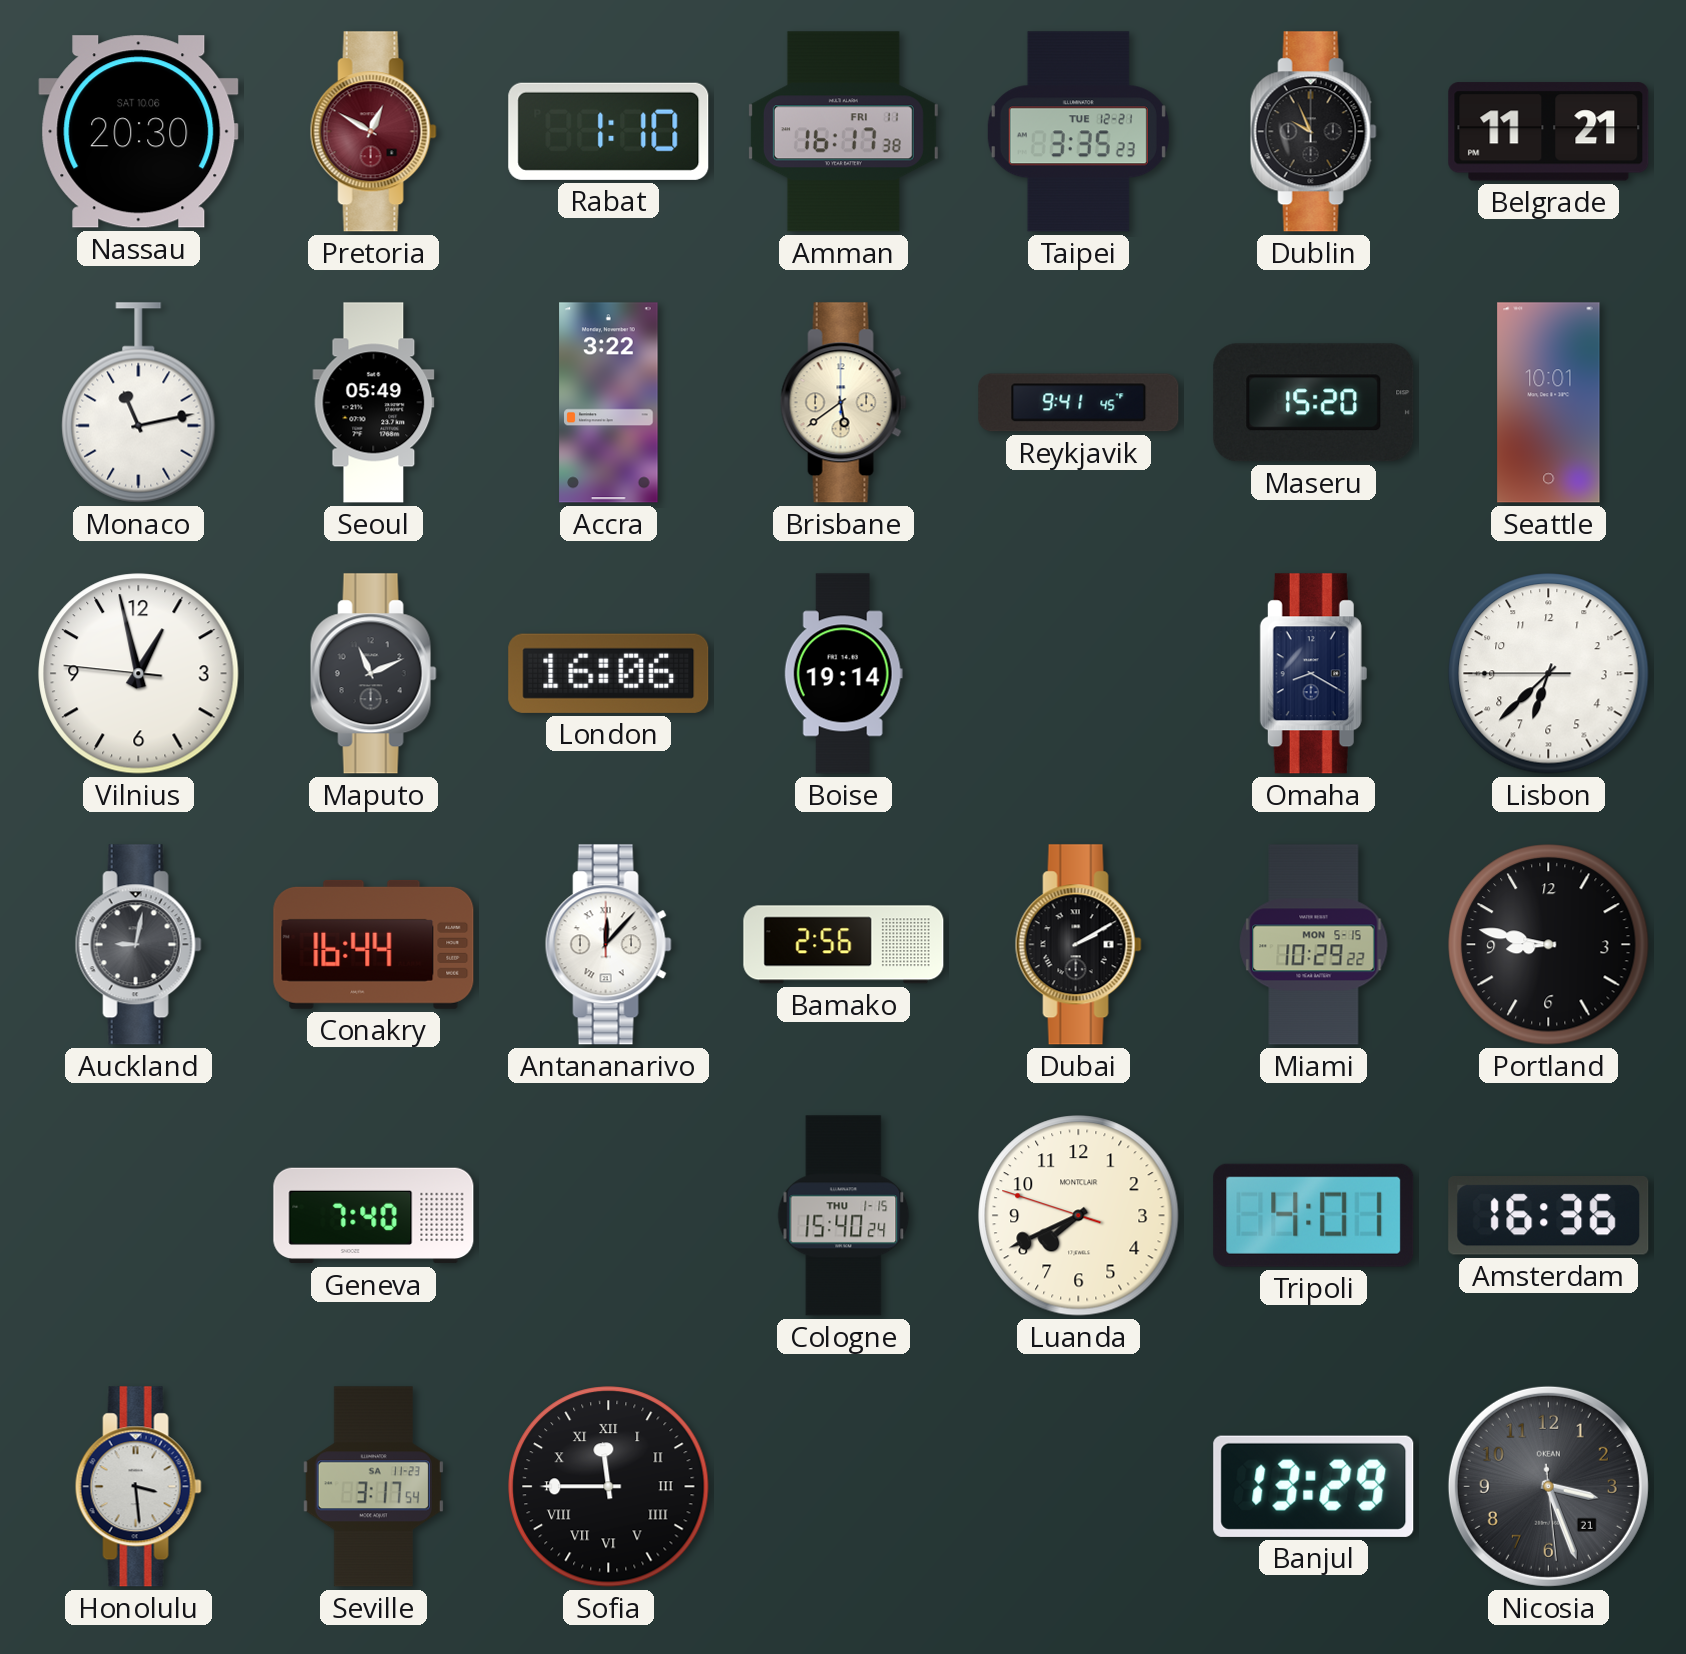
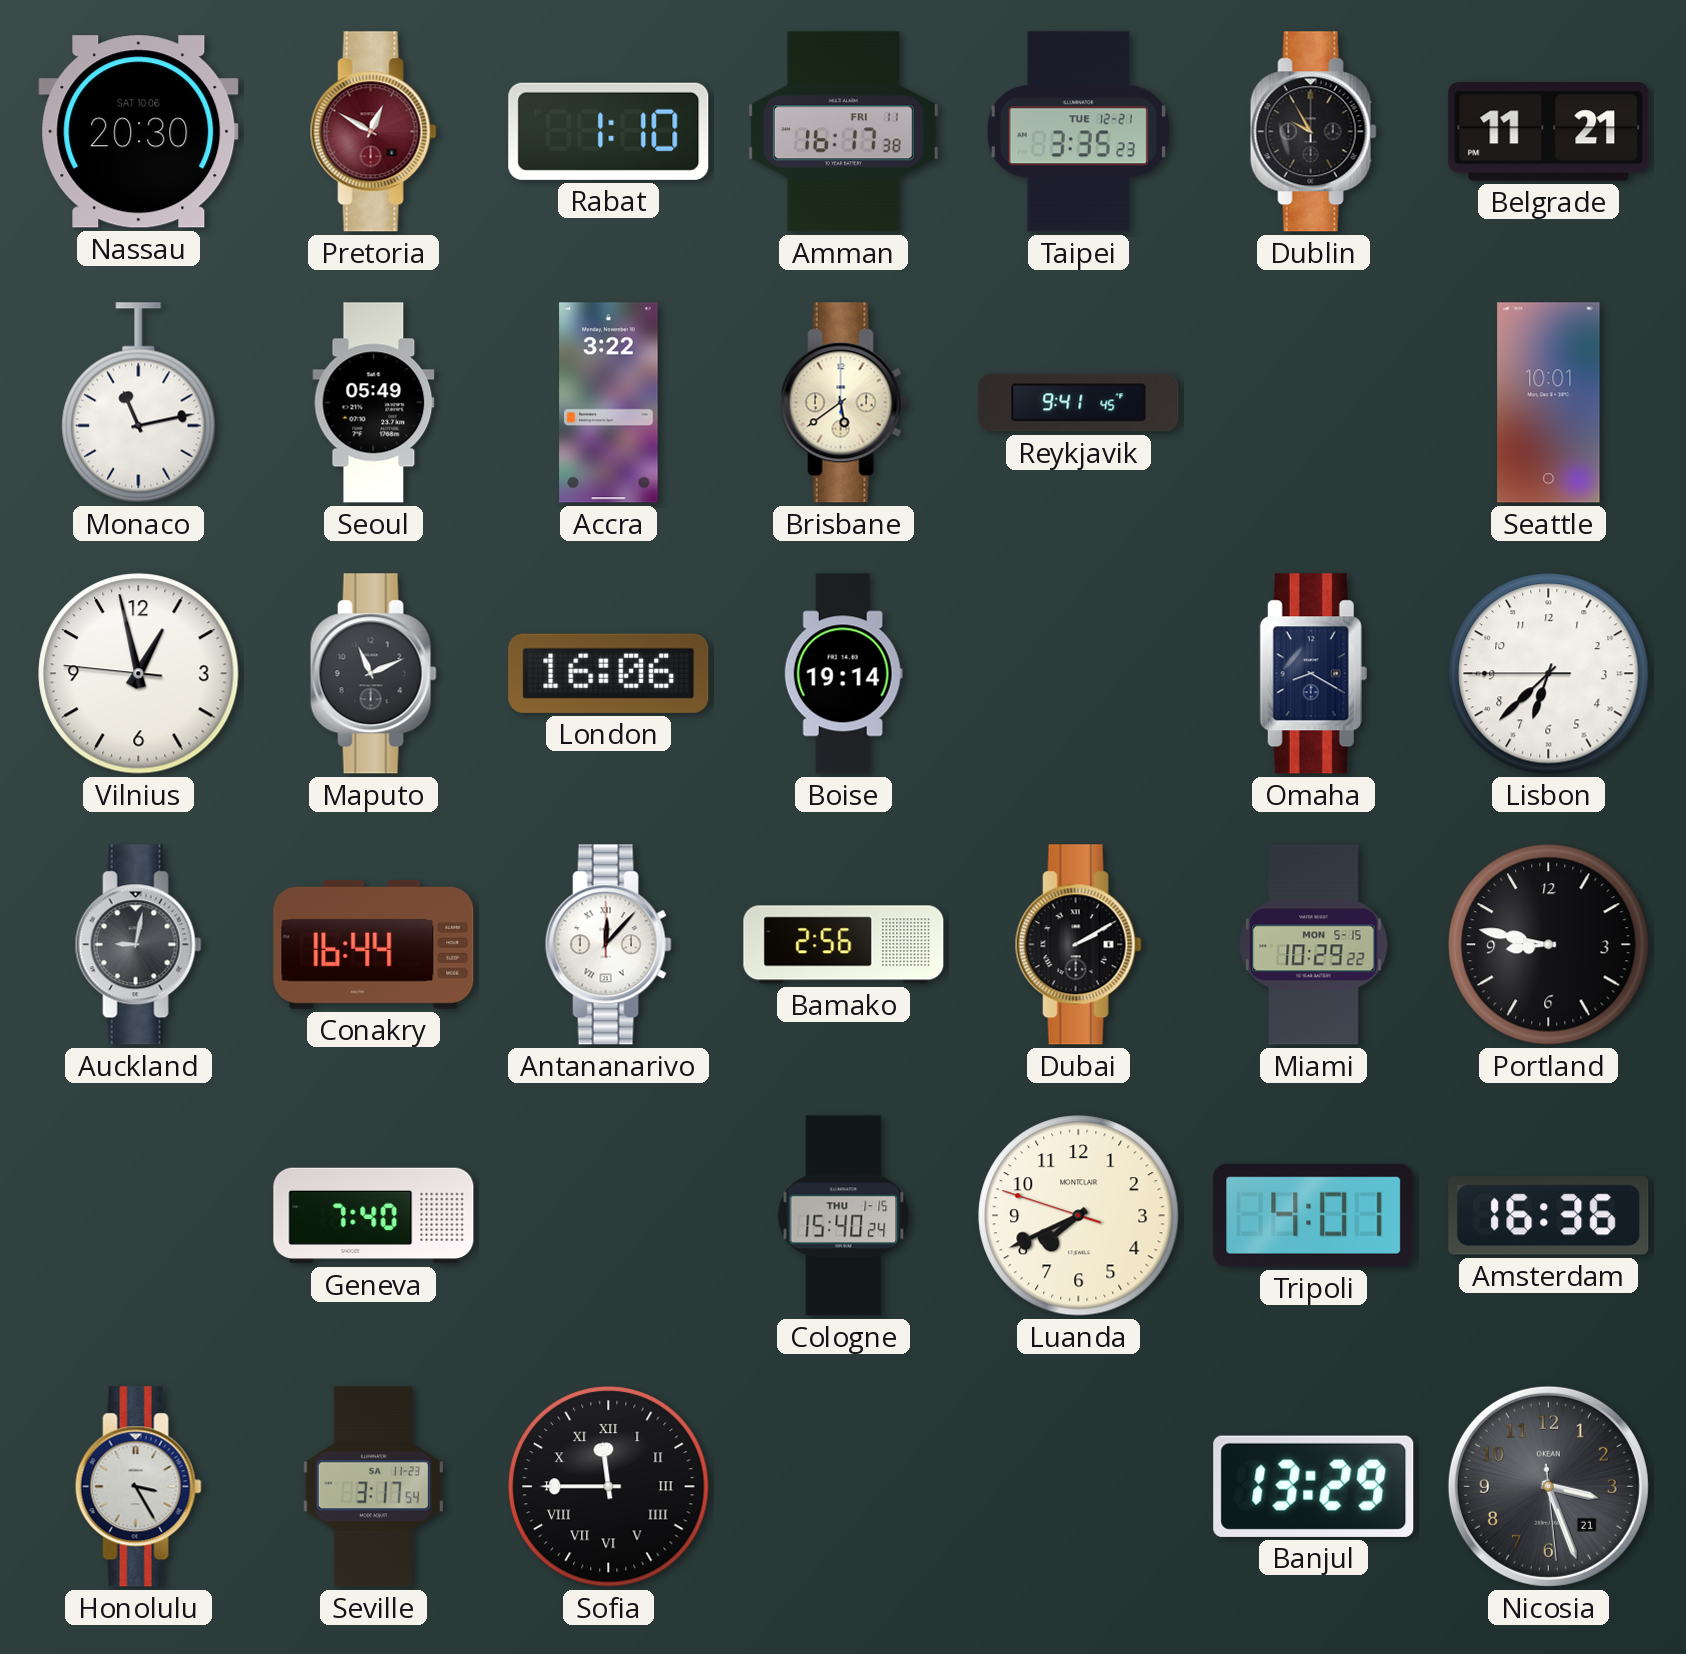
Dublin: 9:56 -> 9:55
Maseru: 15:20 -> none
Honolulu: 3:29 -> 3:25
